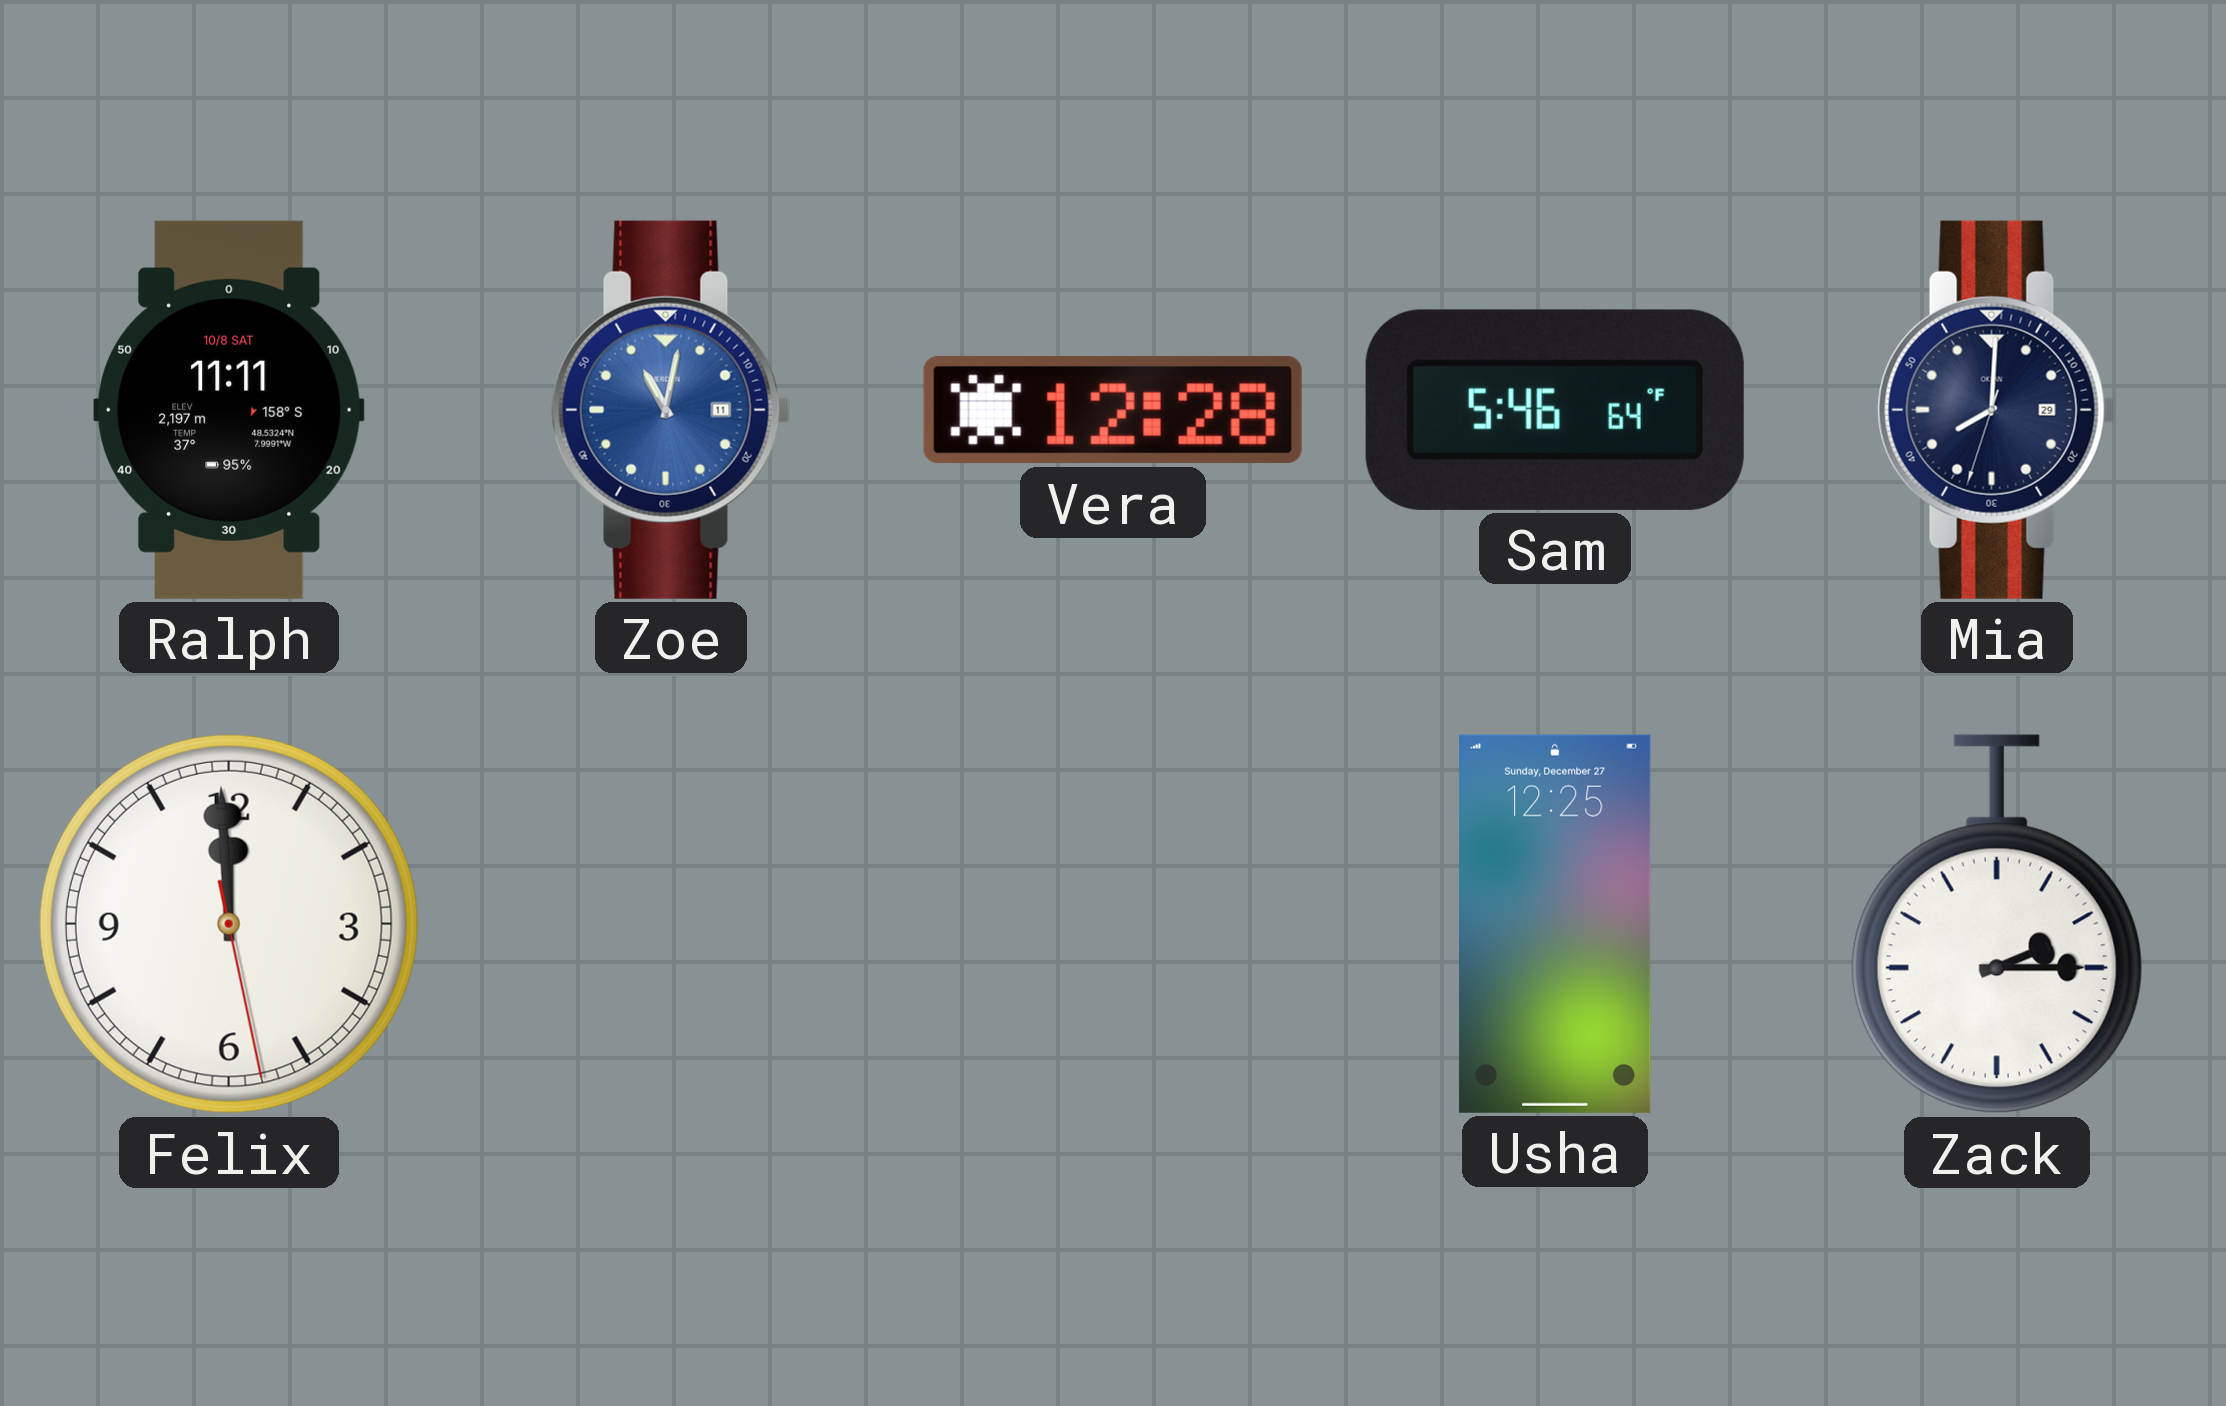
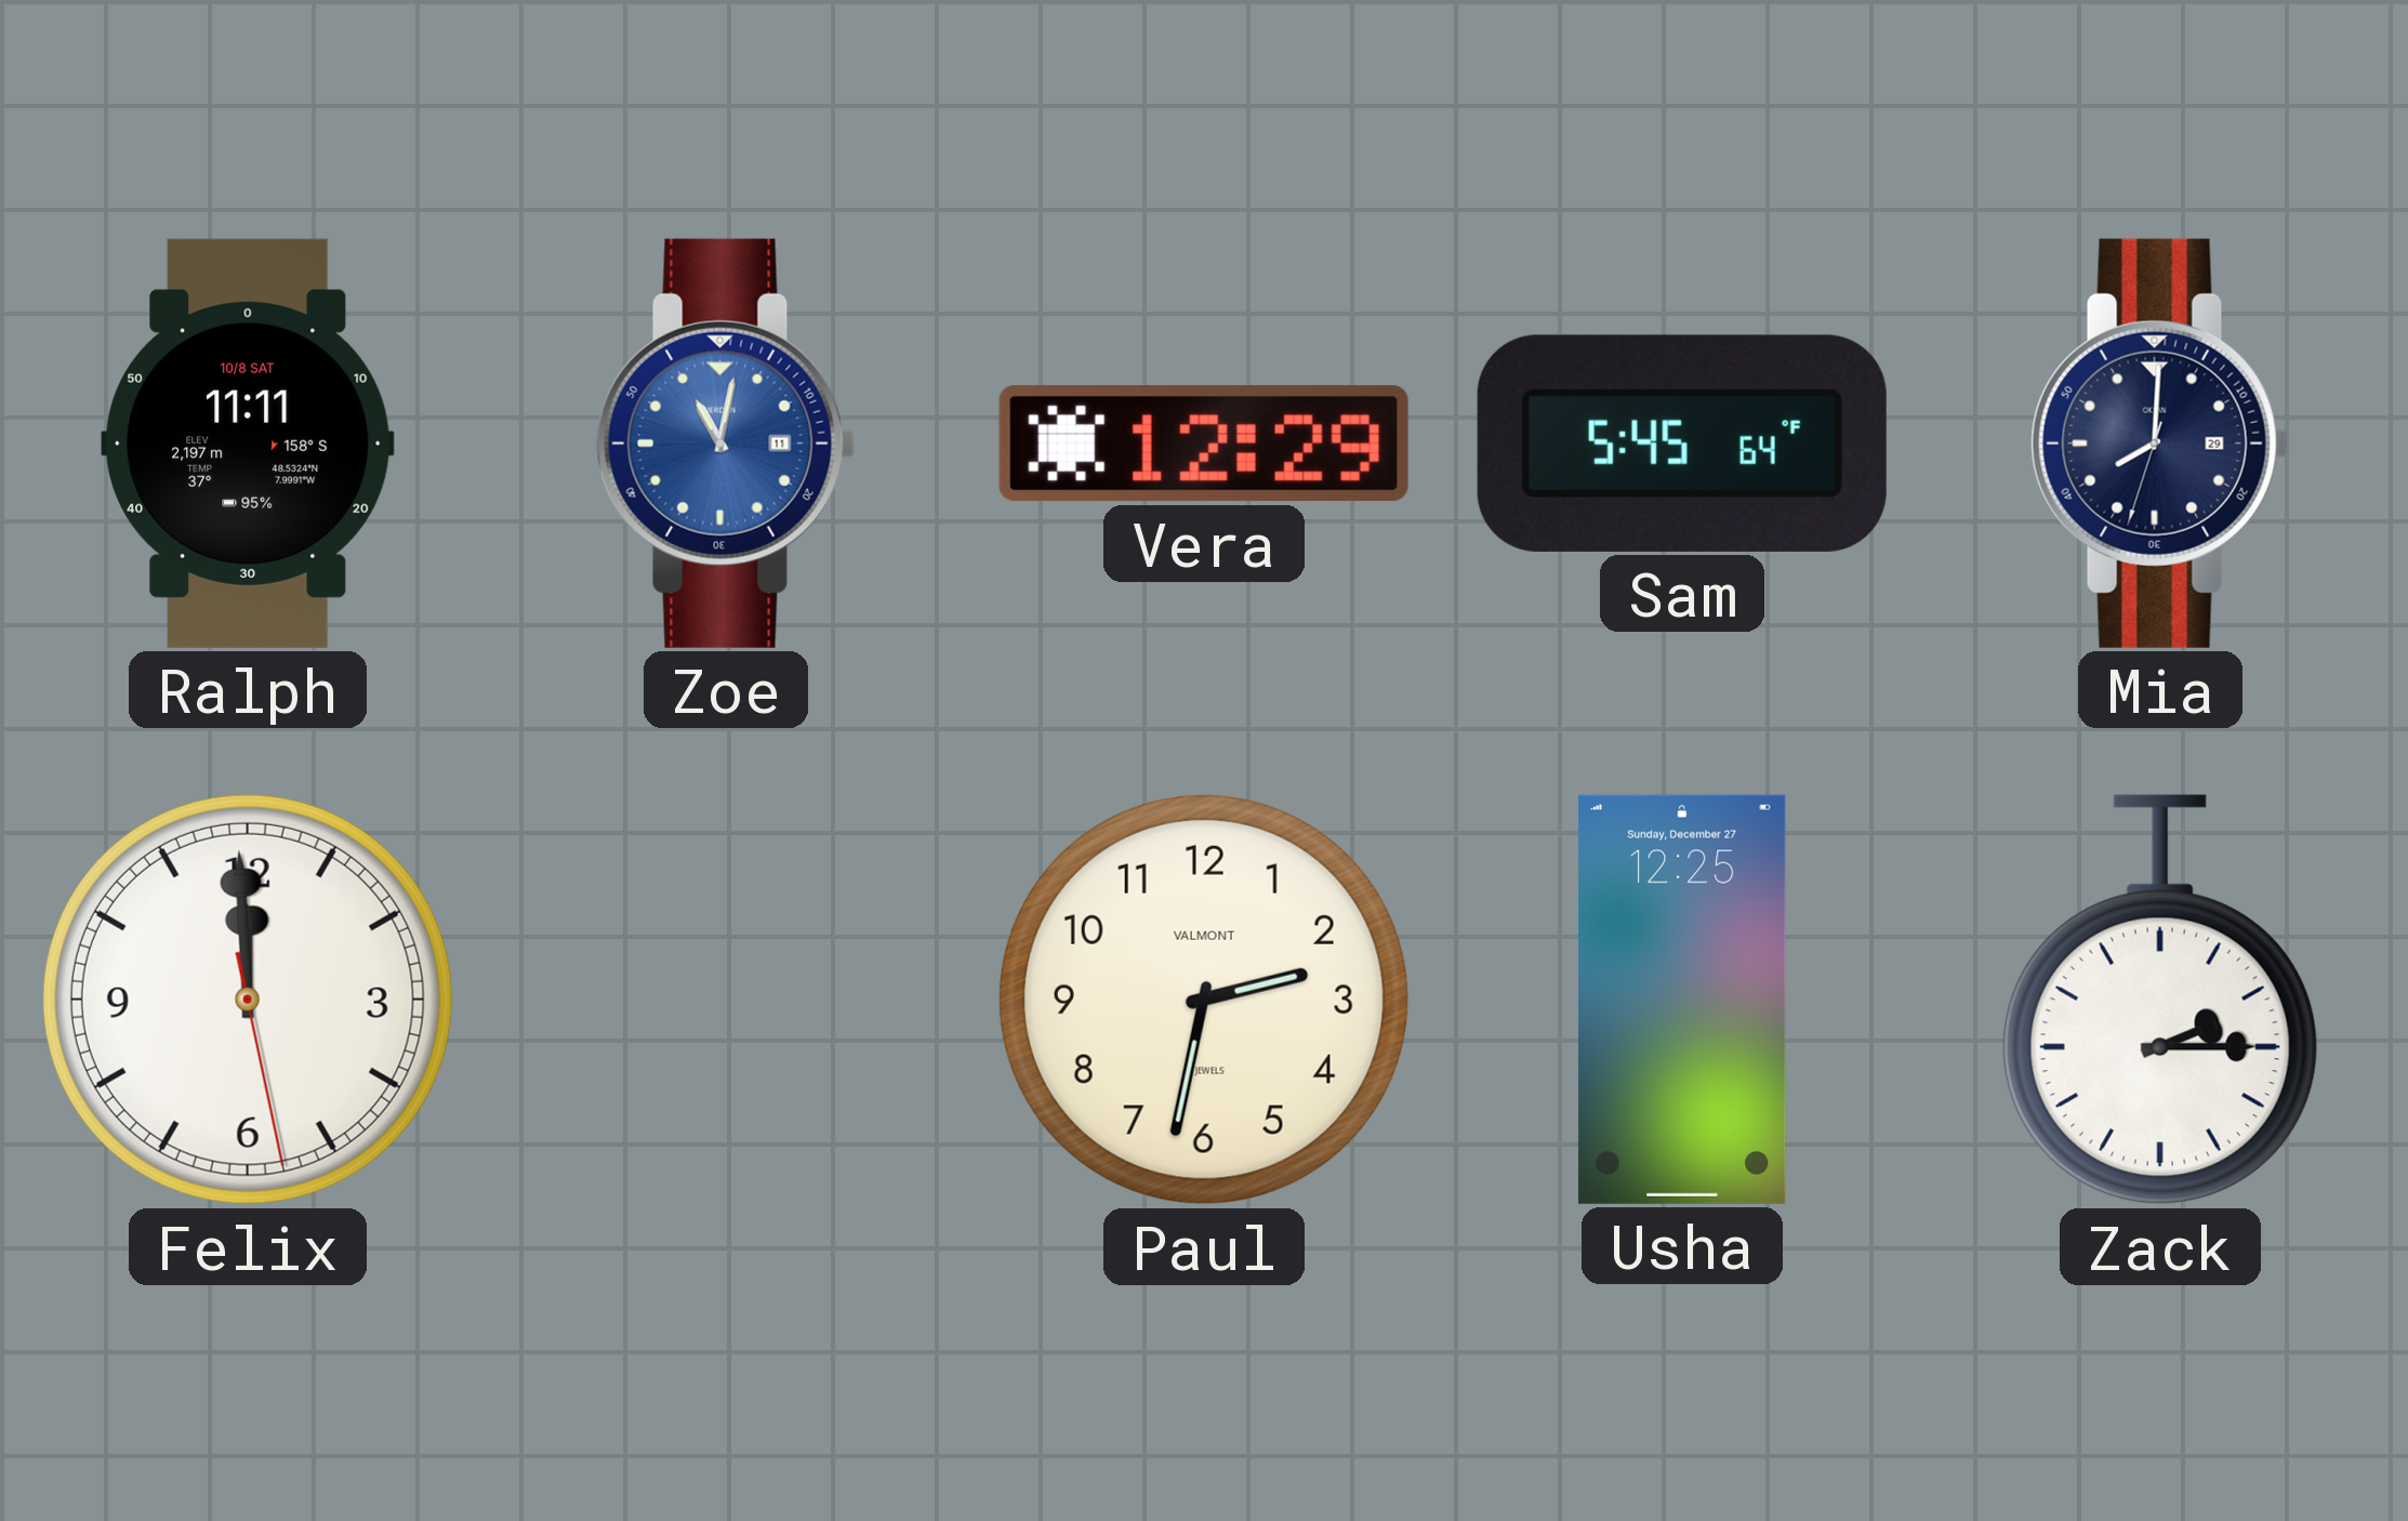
Vera: 12:28 -> 12:29
Sam: 5:46 -> 5:45
Paul: none -> 2:32
